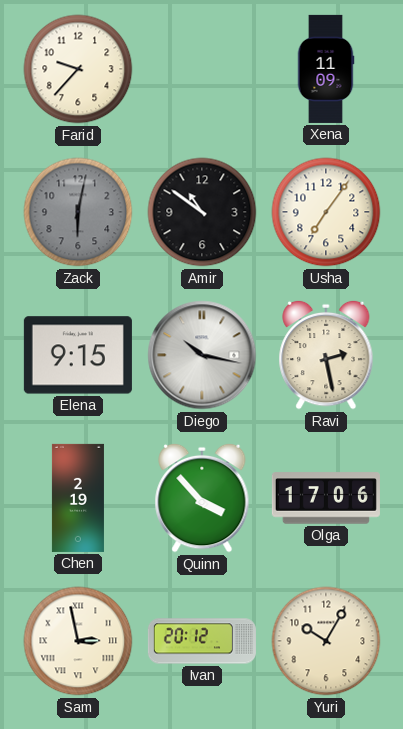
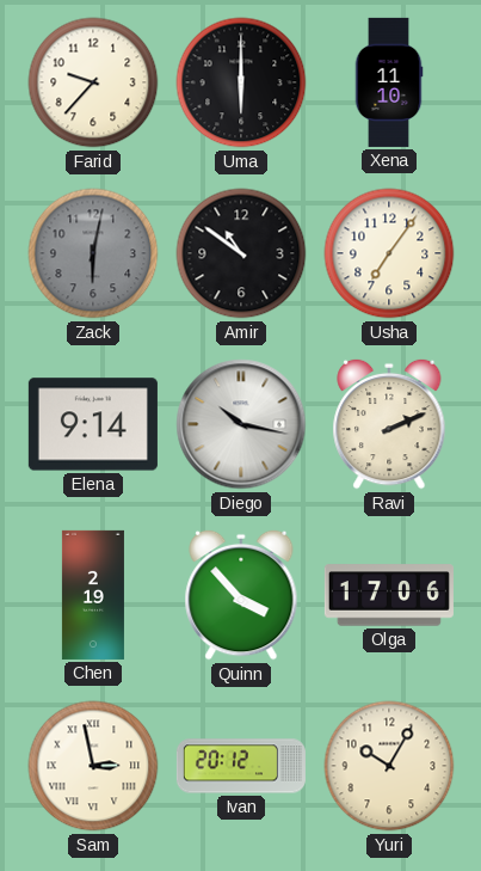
Uma: none -> 6:00
Xena: 11:09 -> 11:10
Elena: 9:15 -> 9:14
Ravi: 2:28 -> 2:11
